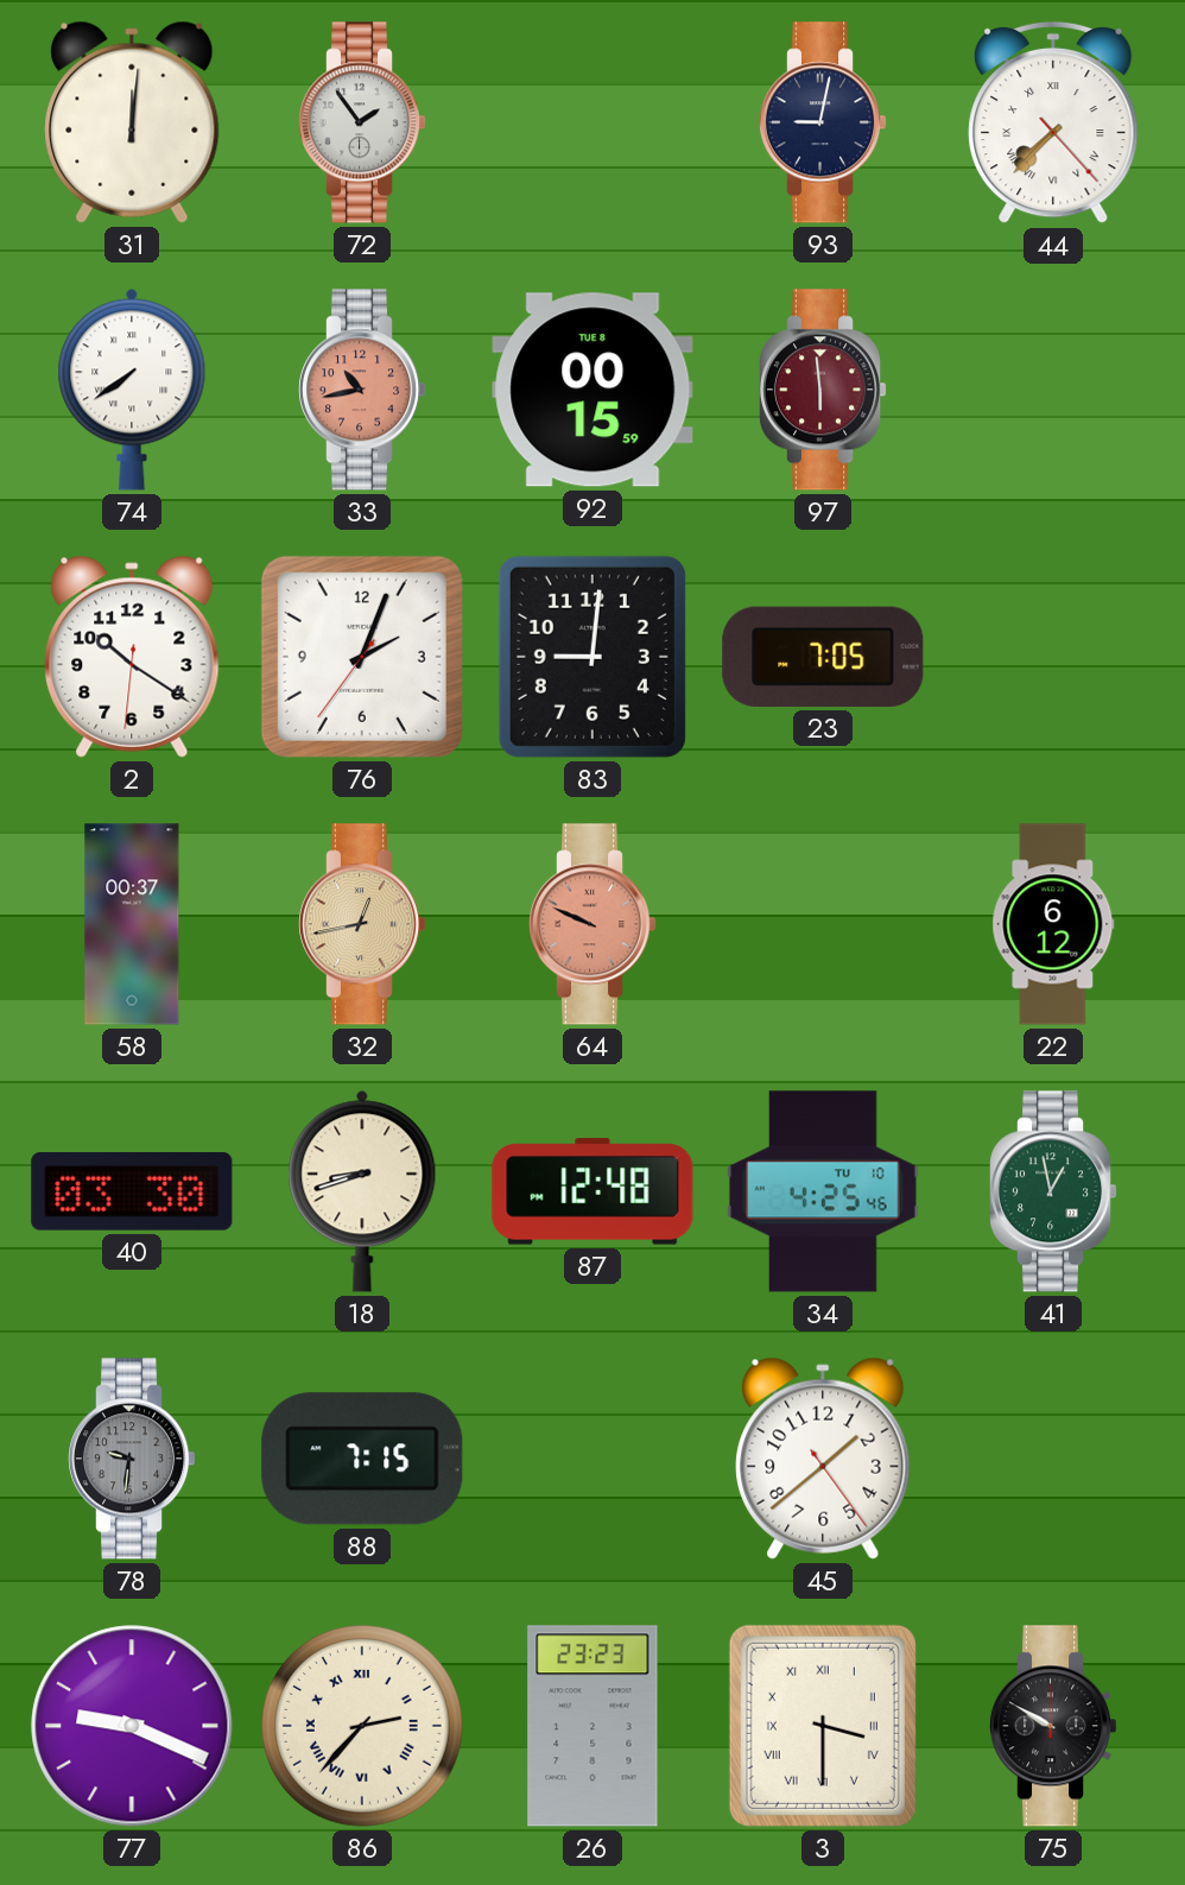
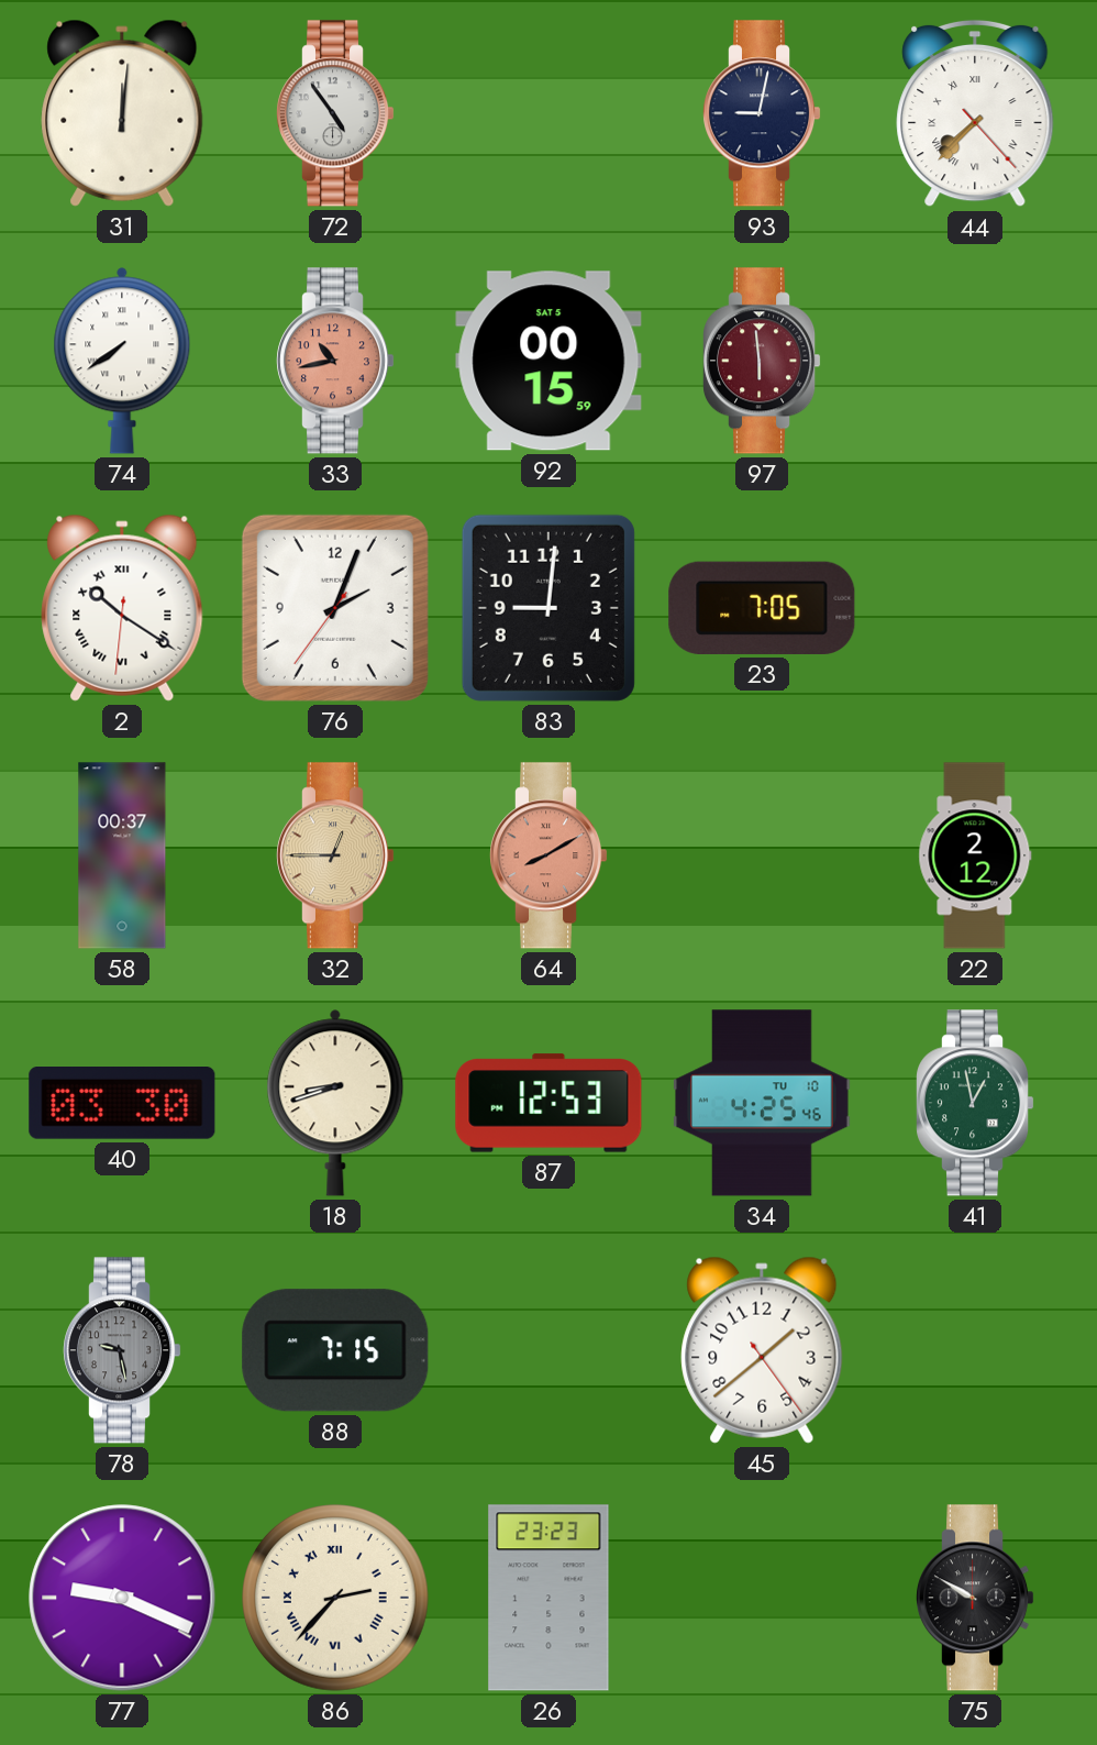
72: 1:54 -> 4:54
92 date: TUE 8 -> SAT 5
2 numerals: Arabic -> Roman
32: 12:43 -> 12:45
64: 9:49 -> 8:10
22: 6:12 -> 2:12
87: 12:48 -> 12:53
78: 9:31 -> 9:28
3: 3:30 -> none
